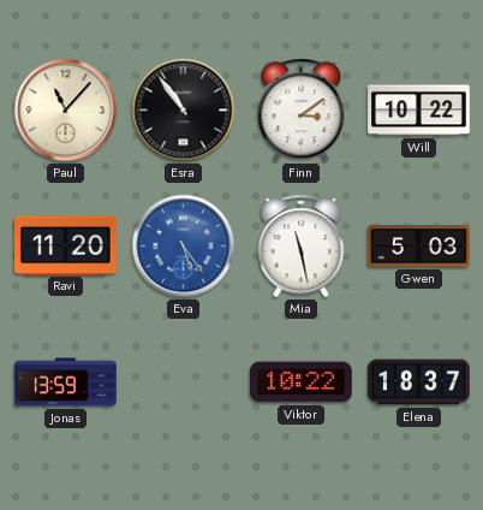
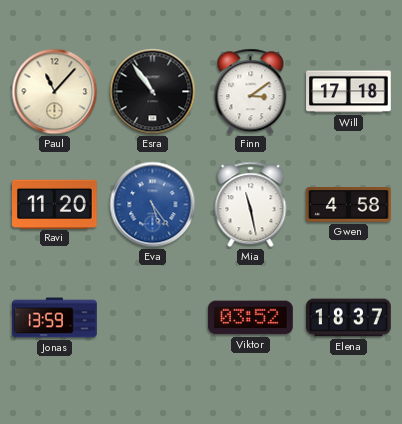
Will: 10:22 -> 17:18
Gwen: 5:03 -> 4:58
Viktor: 10:22 -> 03:52
